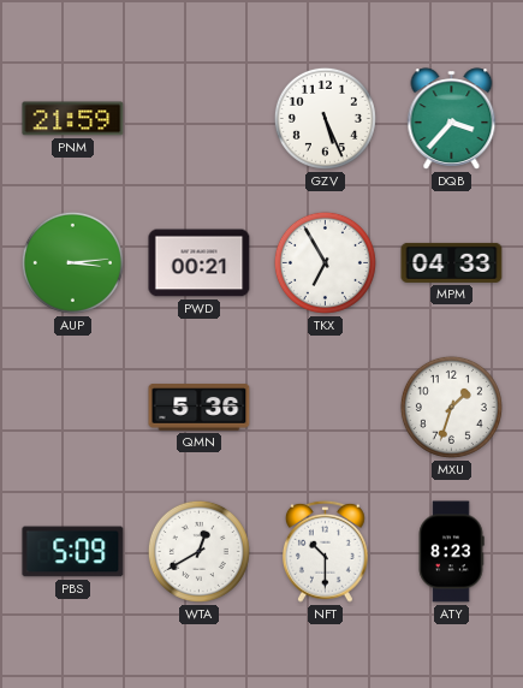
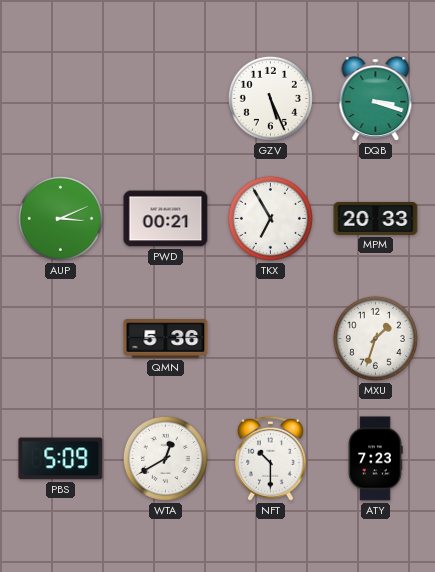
PNM: 21:59 -> none
DQB: 3:37 -> 3:18
AUP: 3:14 -> 3:11
MPM: 04:33 -> 20:33
ATY: 8:23 -> 7:23
